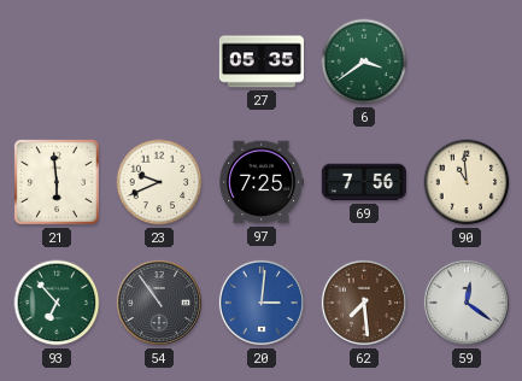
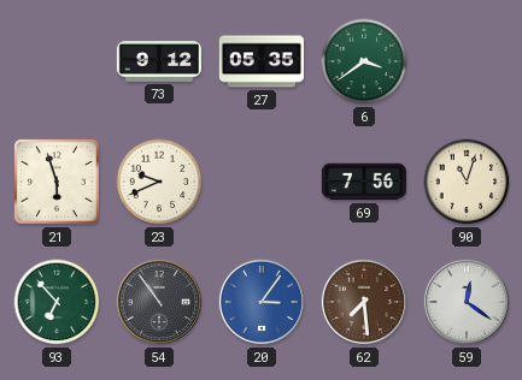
73: none -> 9:12
21: 5:59 -> 5:57
97: 7:25 -> none
90: 10:59 -> 11:03
20: 3:01 -> 3:06
